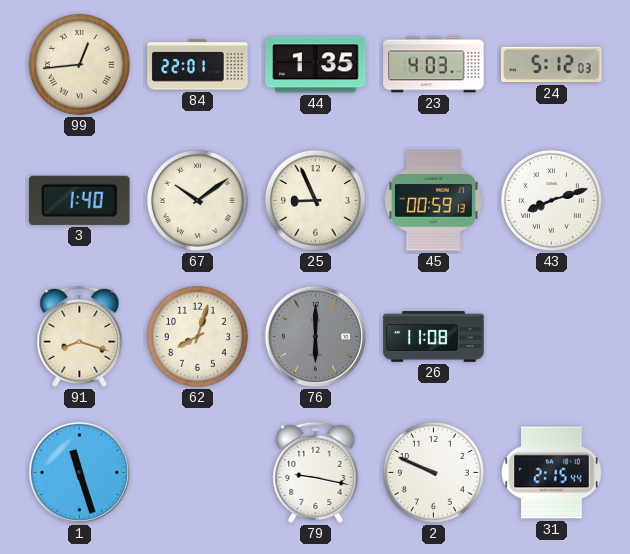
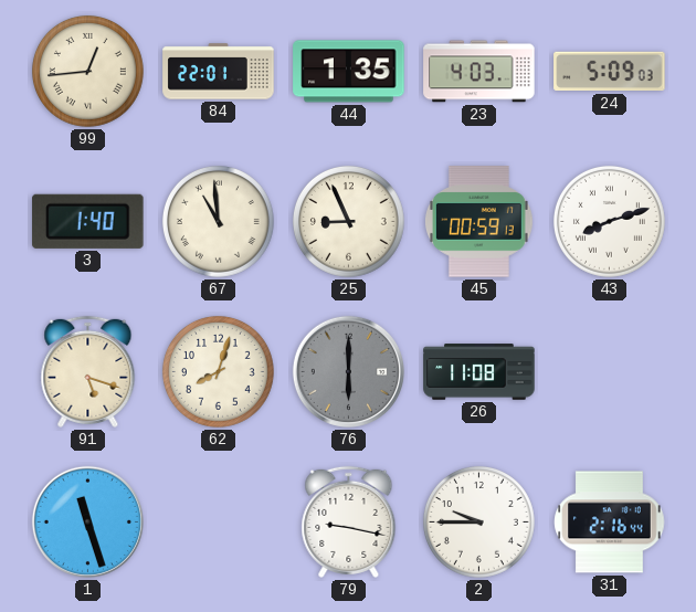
24: 5:12 -> 5:09
67: 10:09 -> 10:59
91: 8:18 -> 5:18
2: 9:49 -> 9:45
31: 2:15 -> 2:16
